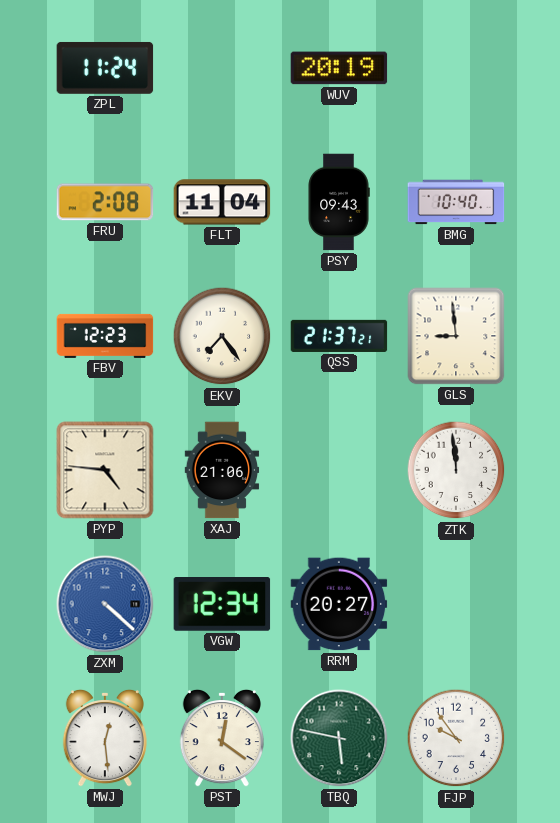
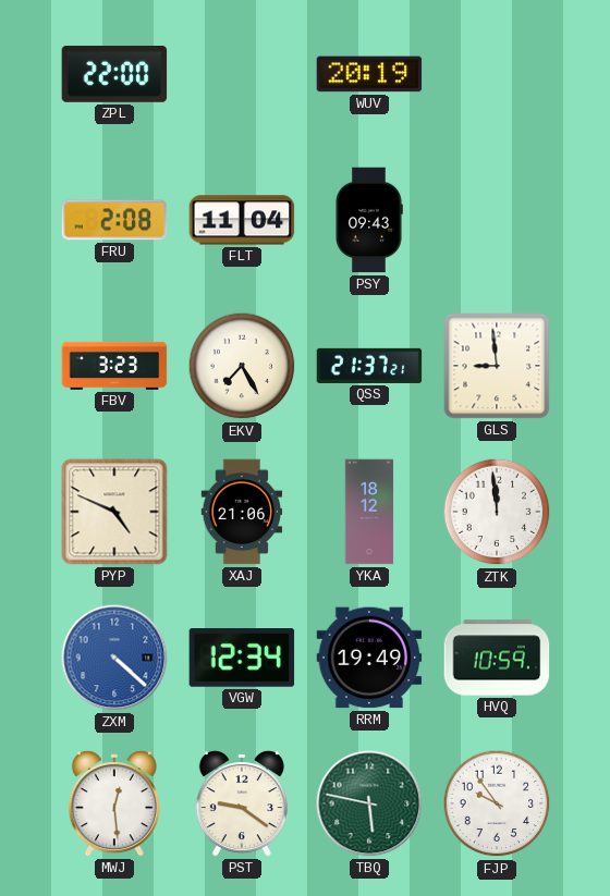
ZPL: 11:24 -> 22:00
BMG: 10:40 -> none
FBV: 12:23 -> 3:23
EKV: 7:24 -> 7:25
PYP: 4:46 -> 4:49
YKA: none -> 18:12
RRM: 20:27 -> 19:49
HVQ: none -> 10:59
PST: 12:21 -> 9:21
